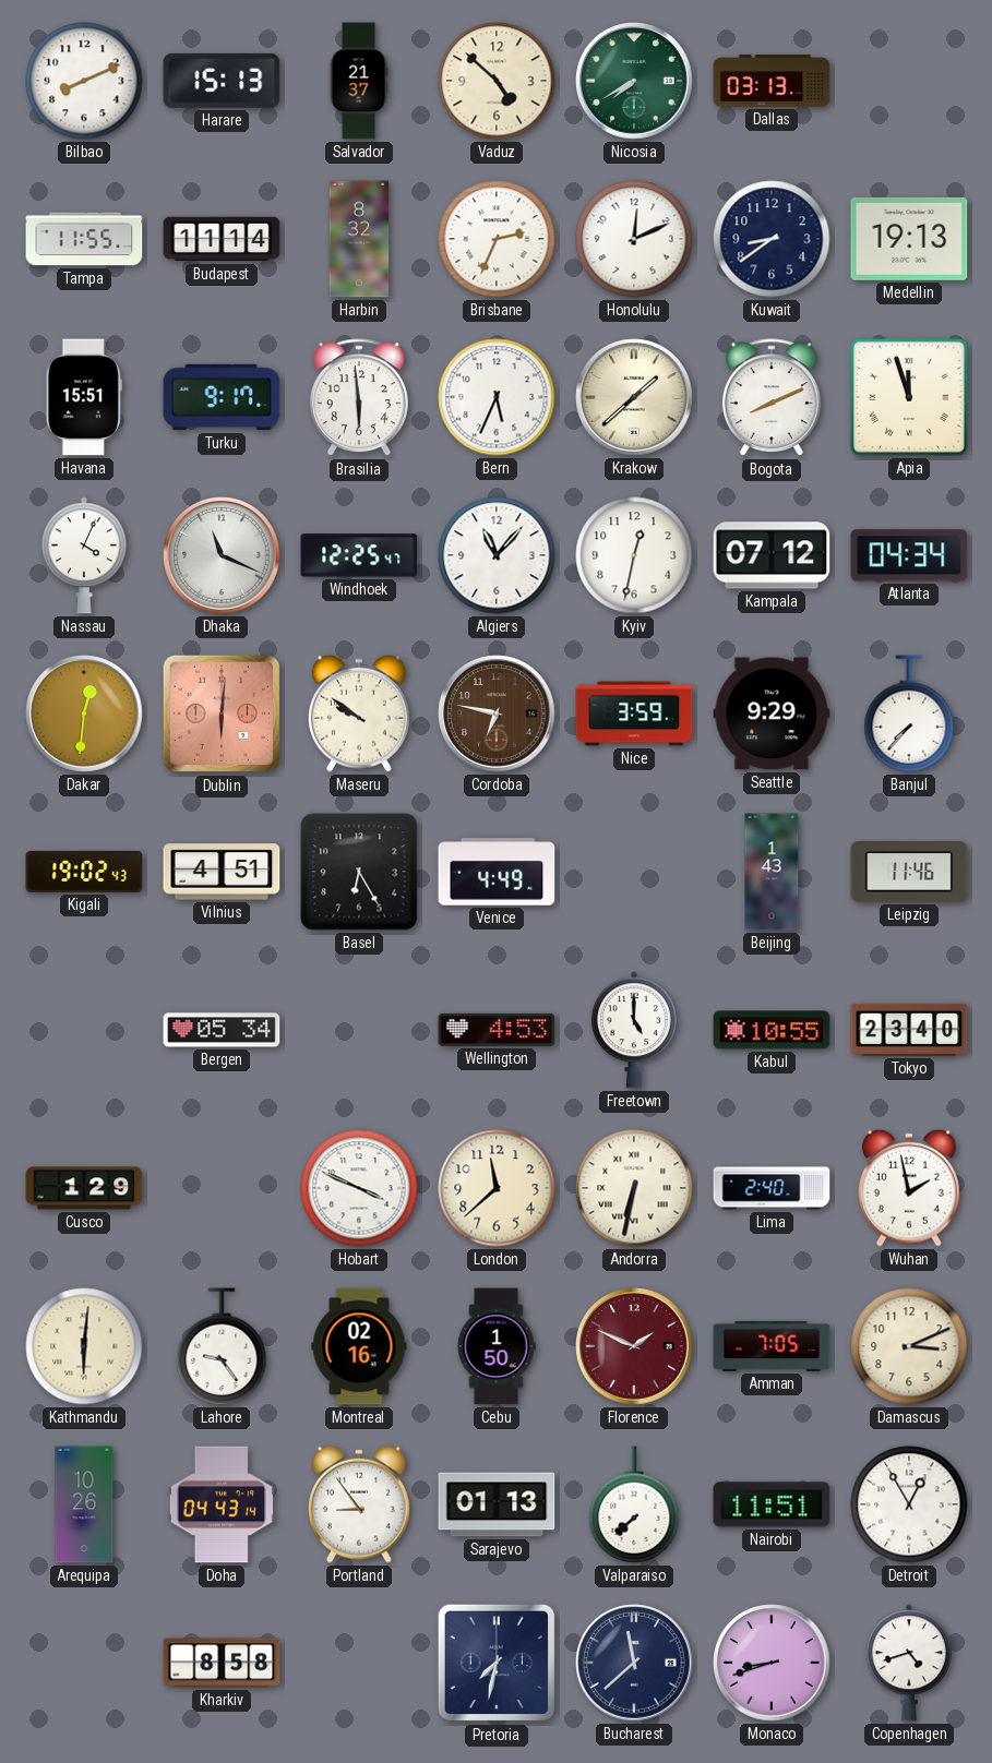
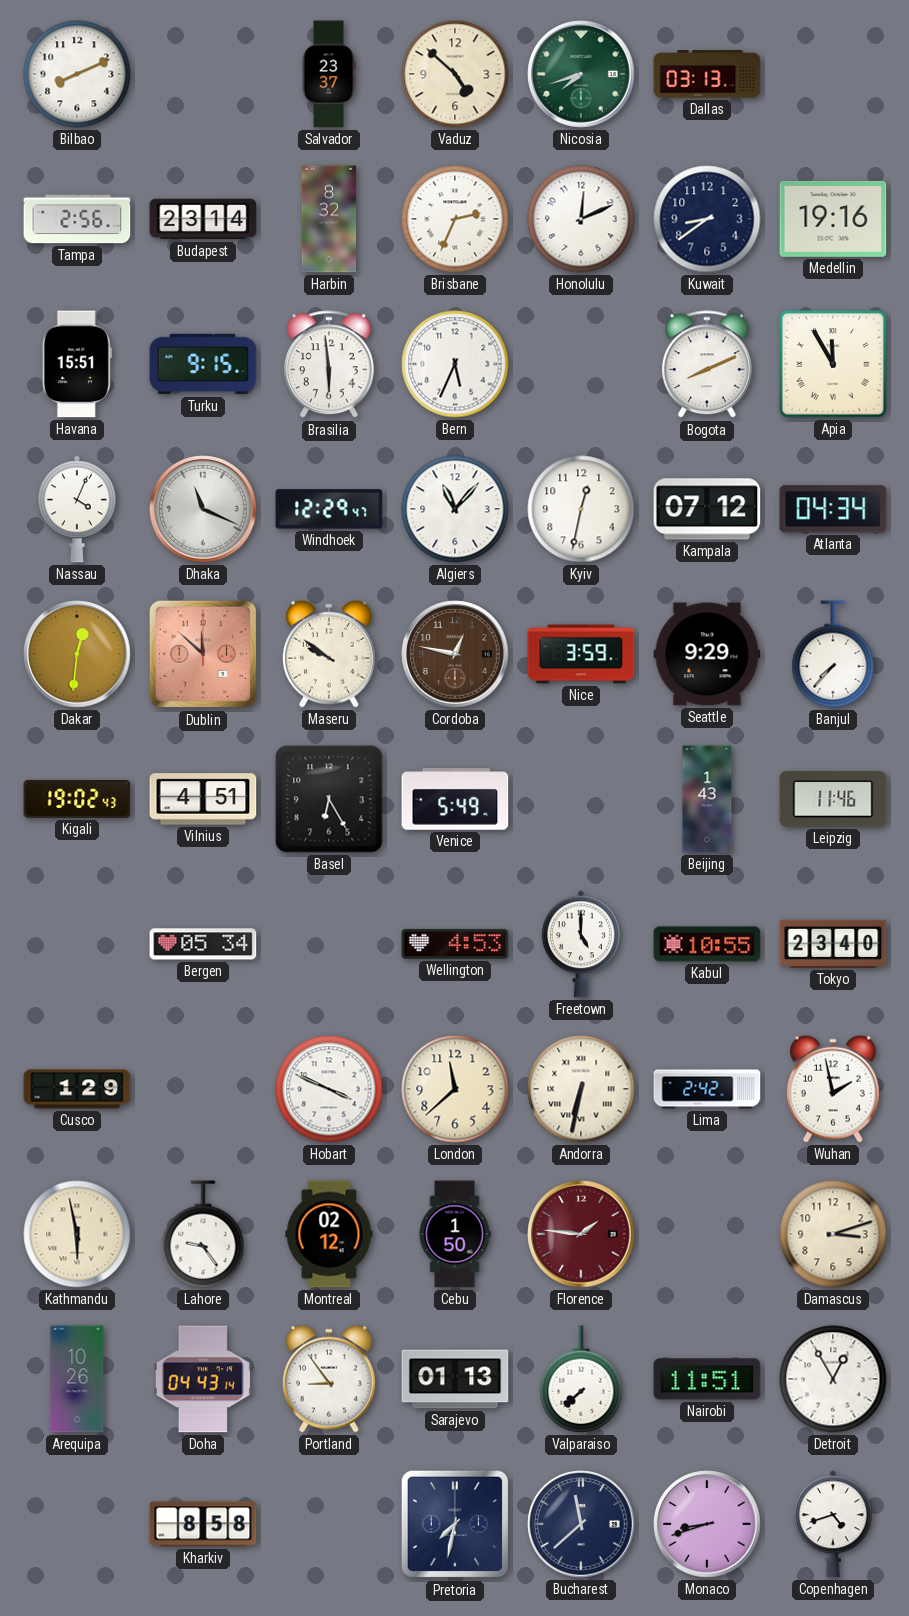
Harare: 15:13 -> none
Salvador: 21:37 -> 23:37
Nicosia: 7:40 -> 7:42
Tampa: 11:55 -> 2:56
Budapest: 11:14 -> 23:14
Medellin: 19:13 -> 19:16
Turku: 9:17 -> 9:15
Krakow: 1:38 -> none
Apia: 11:57 -> 11:55
Windhoek: 12:25 -> 12:29
Dublin: 6:01 -> 11:52
Cordoba: 6:47 -> 12:47
Venice: 4:49 -> 5:49
Lima: 2:40 -> 2:42
Kathmandu: 6:01 -> 5:58
Montreal: 02:16 -> 02:12
Florence: 1:49 -> 1:46
Amman: 7:05 -> none
Damascus: 3:11 -> 3:12
